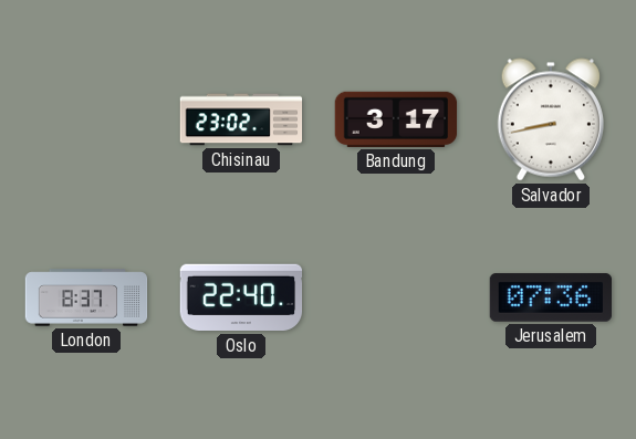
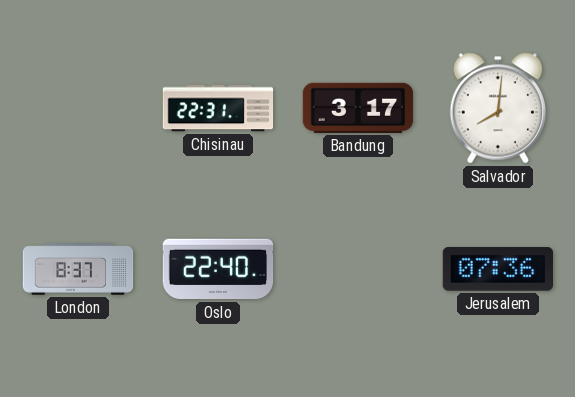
Chisinau: 23:02 -> 22:31
Salvador: 8:43 -> 8:01
